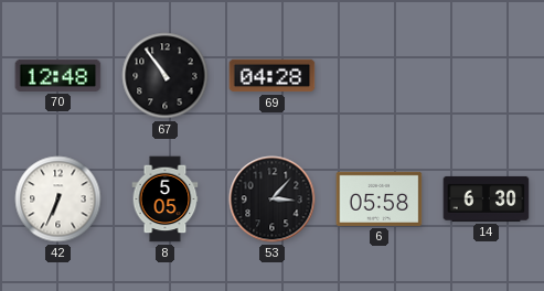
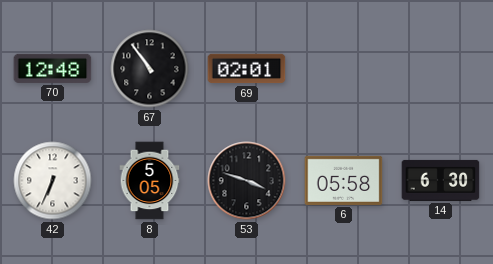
69: 04:28 -> 02:01
53: 3:07 -> 3:48
